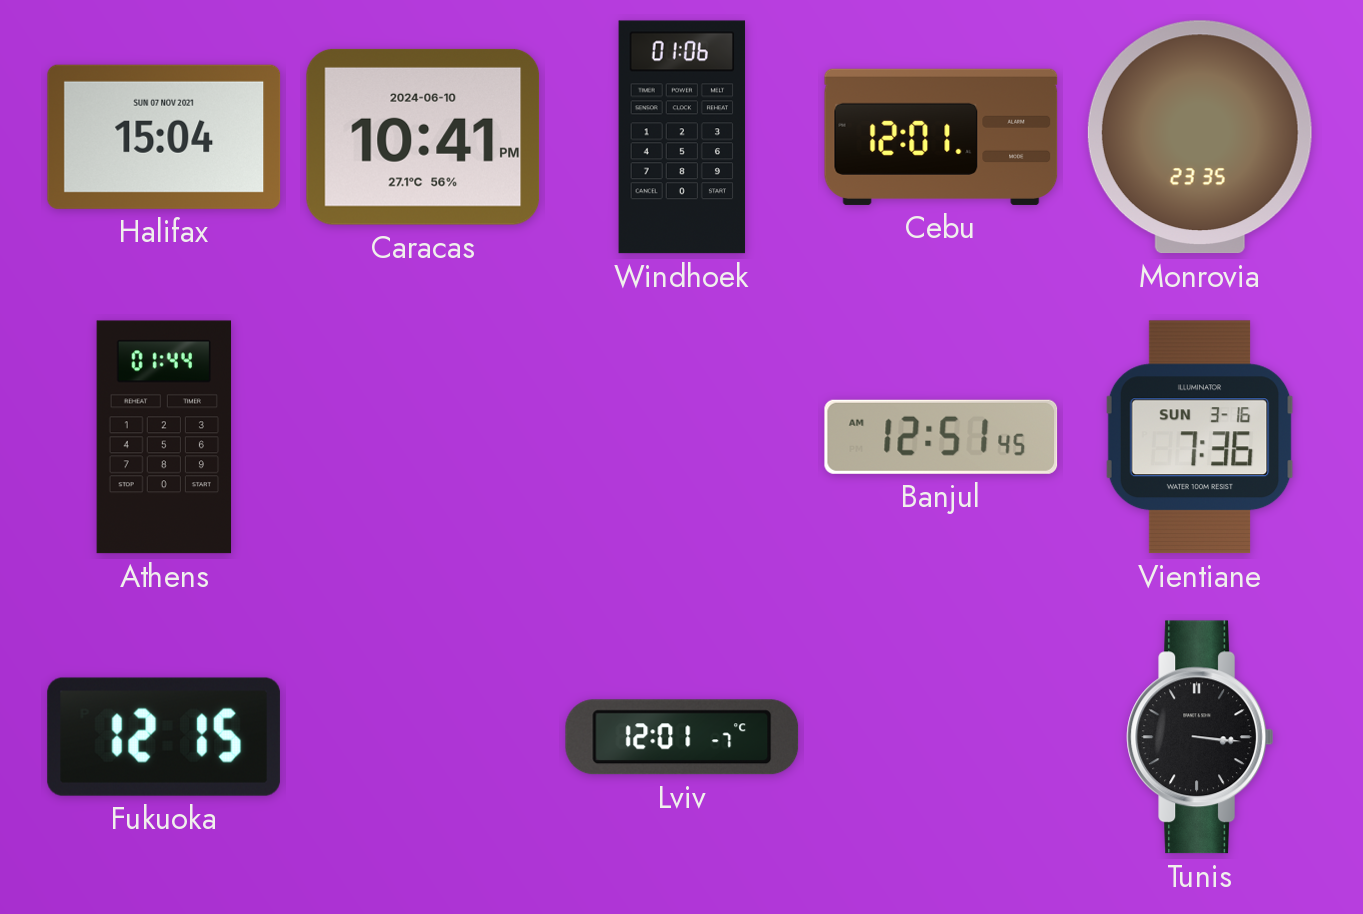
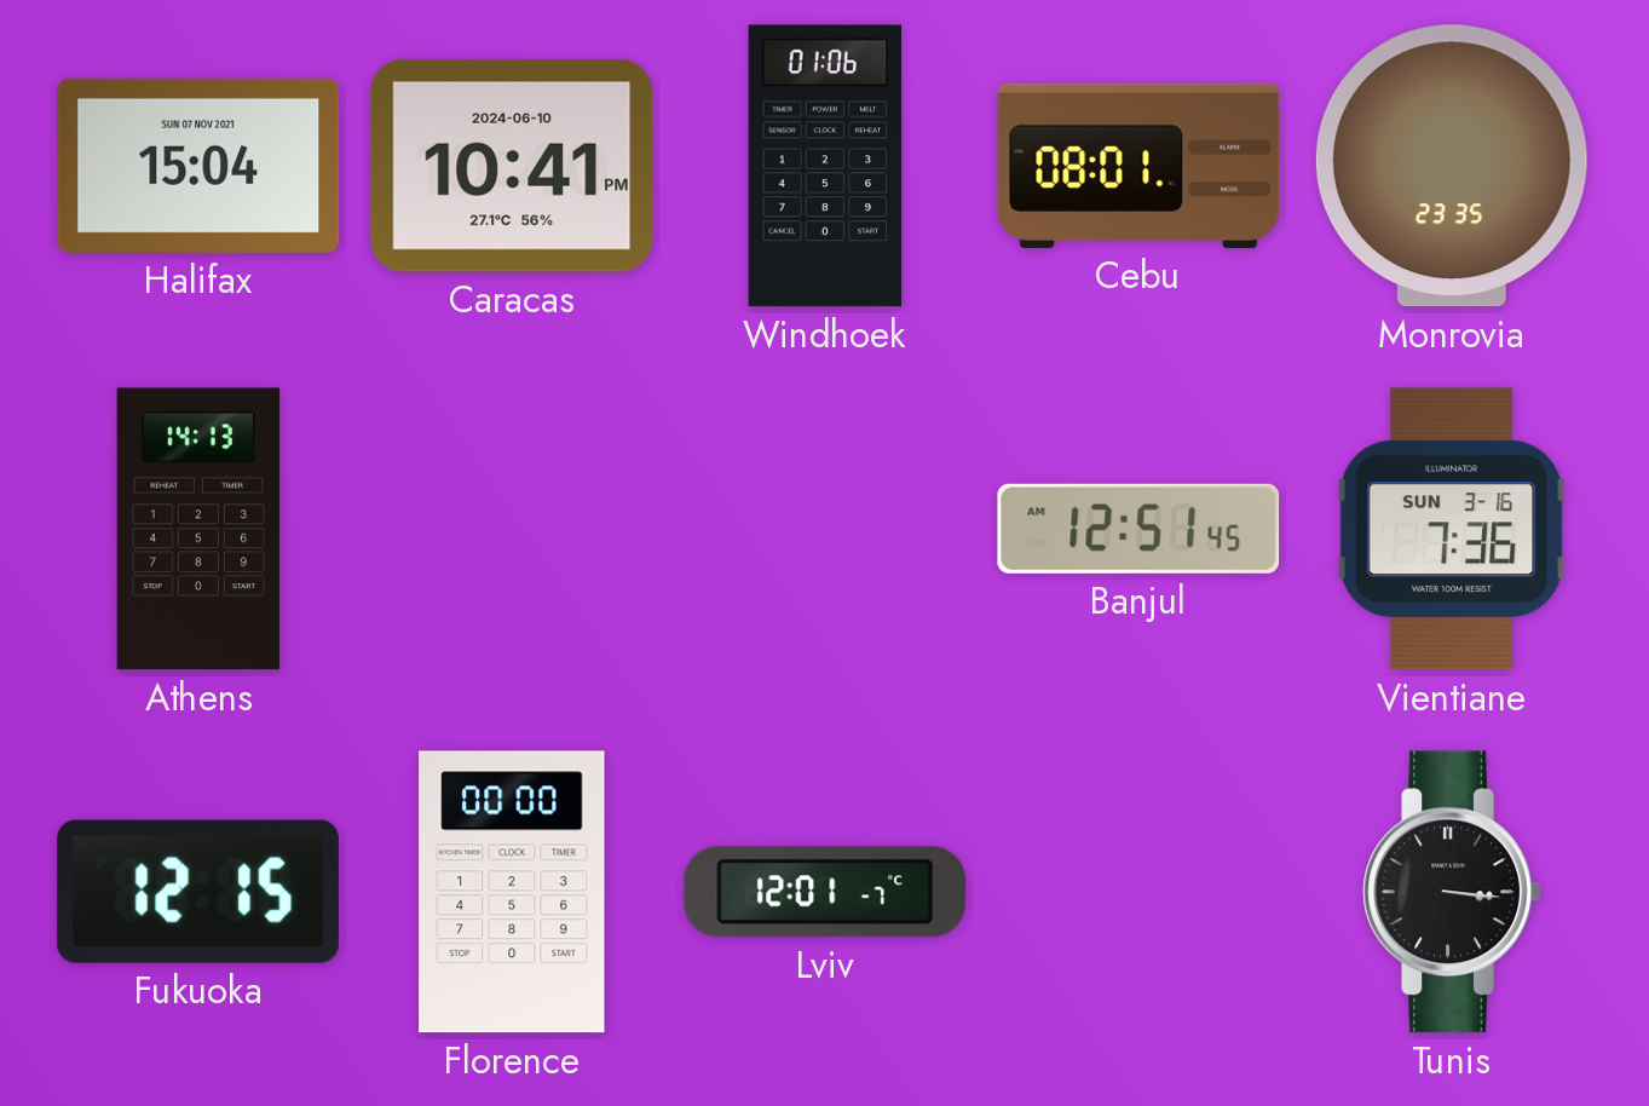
Cebu: 12:01 -> 08:01
Athens: 01:44 -> 14:13
Florence: none -> 00:00
